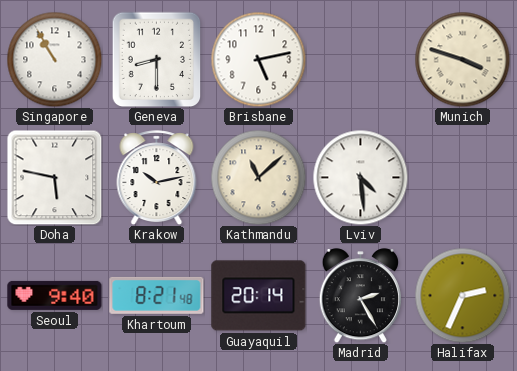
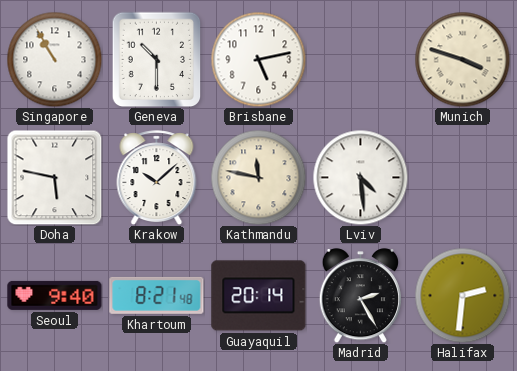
Geneva: 8:30 -> 10:30
Krakow: 10:13 -> 10:08
Kathmandu: 11:08 -> 11:47
Halifax: 2:34 -> 2:31
